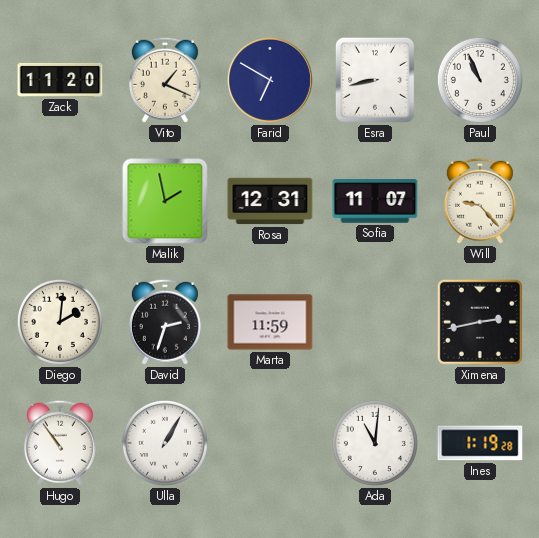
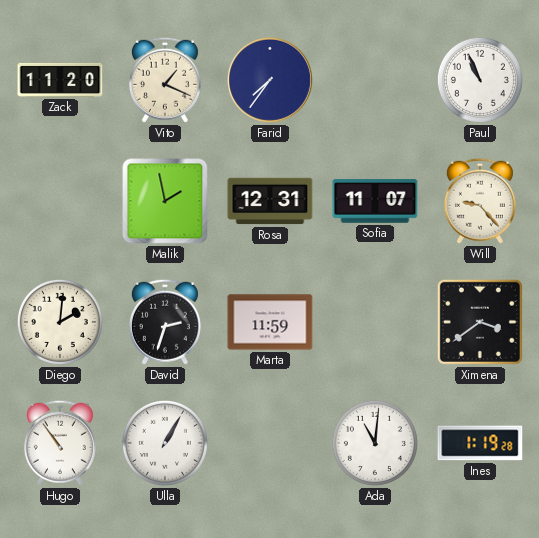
Farid: 6:50 -> 7:36
Esra: 8:43 -> none
Ximena: 2:43 -> 3:39
